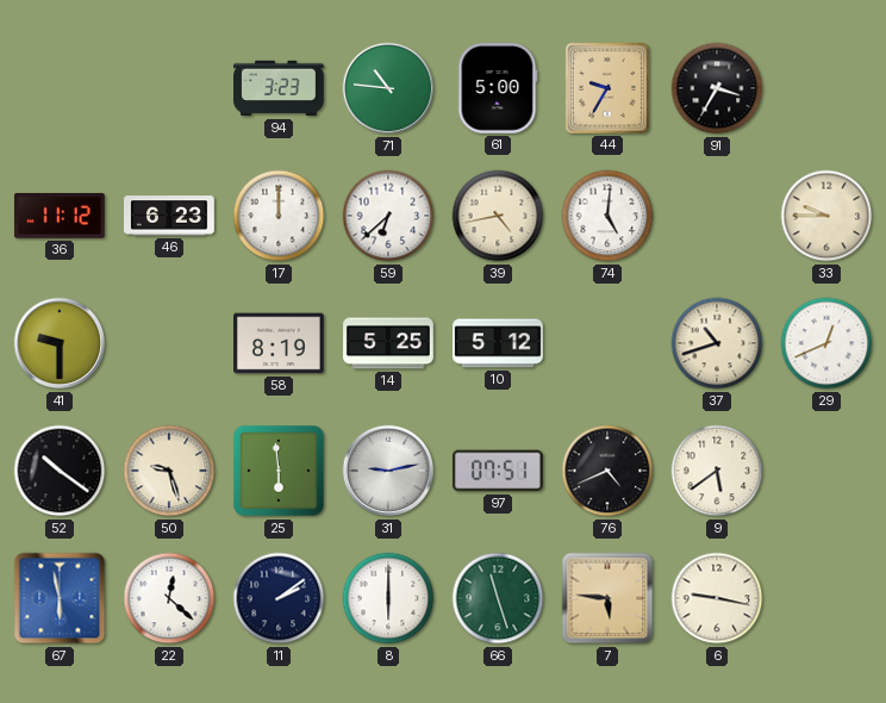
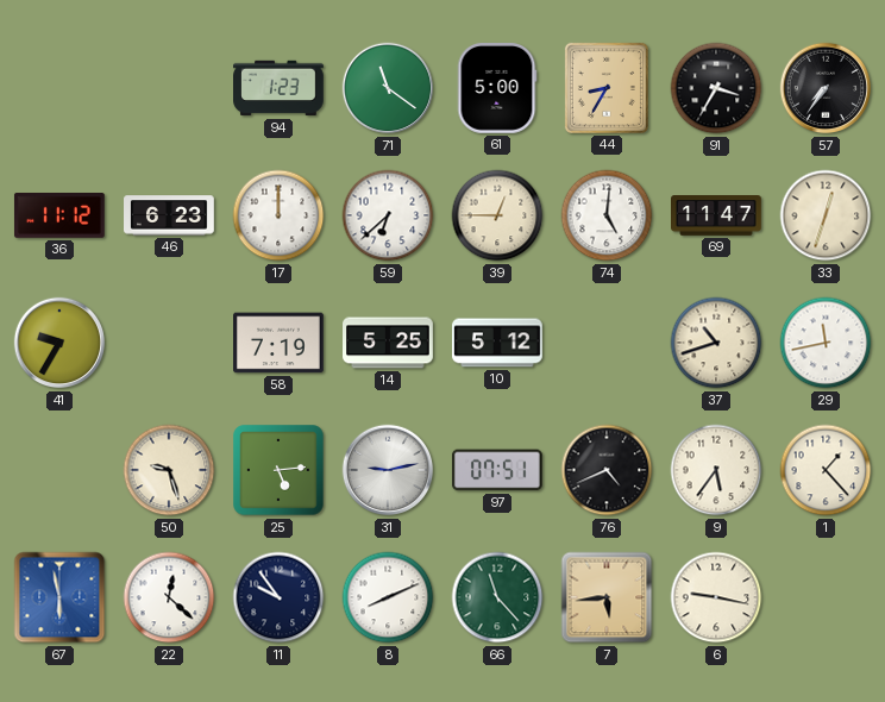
94: 3:23 -> 1:23
71: 10:46 -> 11:21
44: 9:35 -> 8:35
57: none -> 7:36
39: 4:43 -> 12:45
69: none -> 11:47
33: 9:45 -> 12:33
41: 9:30 -> 9:35
58: 8:19 -> 7:19
29: 12:41 -> 11:43
52: 10:21 -> none
25: 5:59 -> 5:14
9: 5:39 -> 5:36
1: none -> 1:23
11: 2:09 -> 9:54
8: 6:00 -> 8:11
66: 11:27 -> 11:23
7: 5:46 -> 5:44
